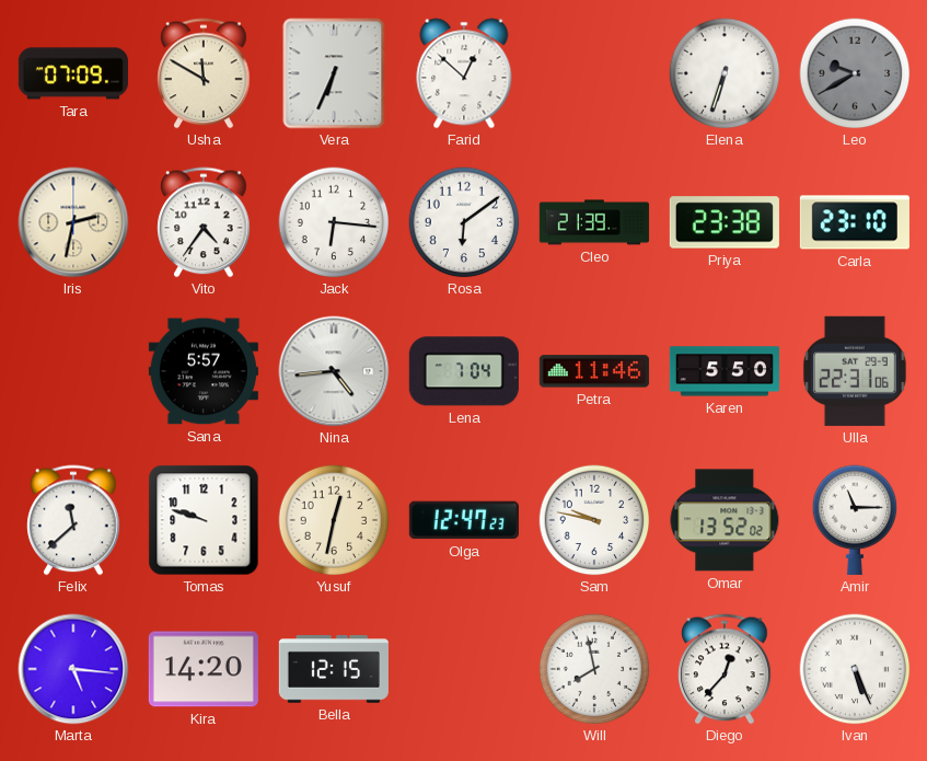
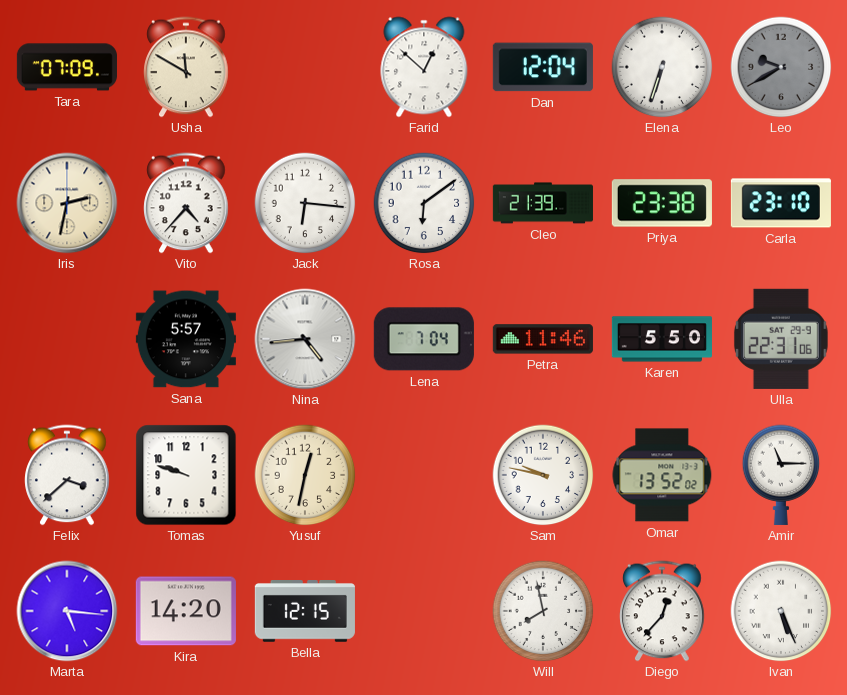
Vera: 6:34 -> none
Dan: none -> 12:04
Vito: 4:36 -> 4:37
Felix: 11:38 -> 3:38
Olga: 12:47 -> none
